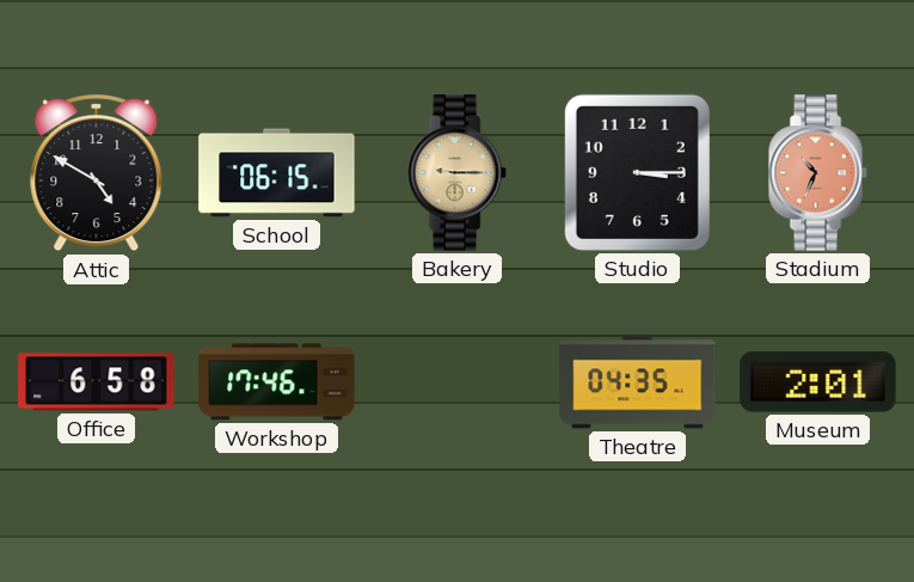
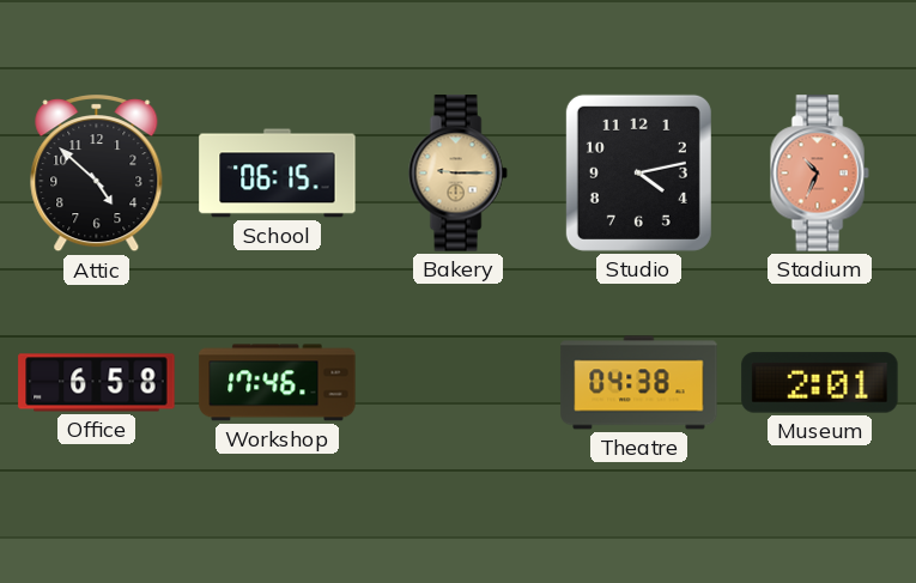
Attic: 4:50 -> 4:52
Studio: 3:15 -> 4:13
Theatre: 04:35 -> 04:38
